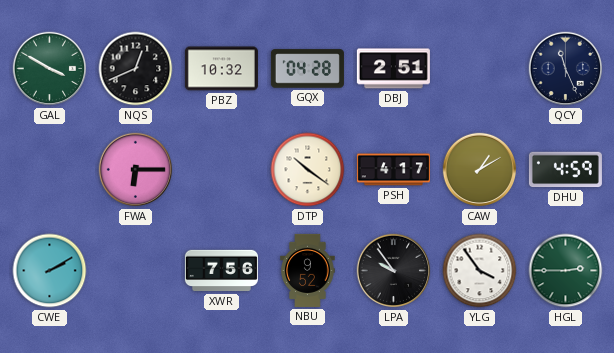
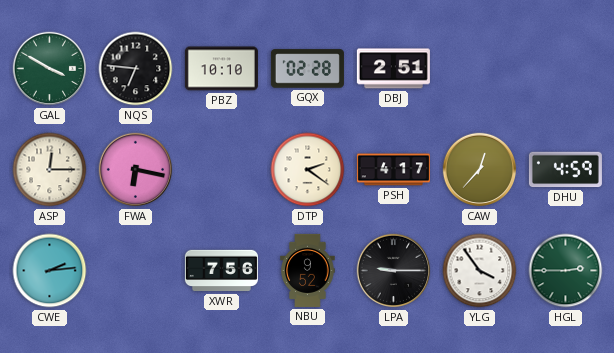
NQS: 12:41 -> 6:46
PBZ: 10:32 -> 10:10
GQX: 04:28 -> 02:28
QCY: 11:26 -> none
ASP: none -> 12:15
FWA: 6:15 -> 6:17
DTP: 10:21 -> 2:21
CAW: 1:10 -> 12:37
CWE: 2:10 -> 2:14
LPA: 9:54 -> 9:15
